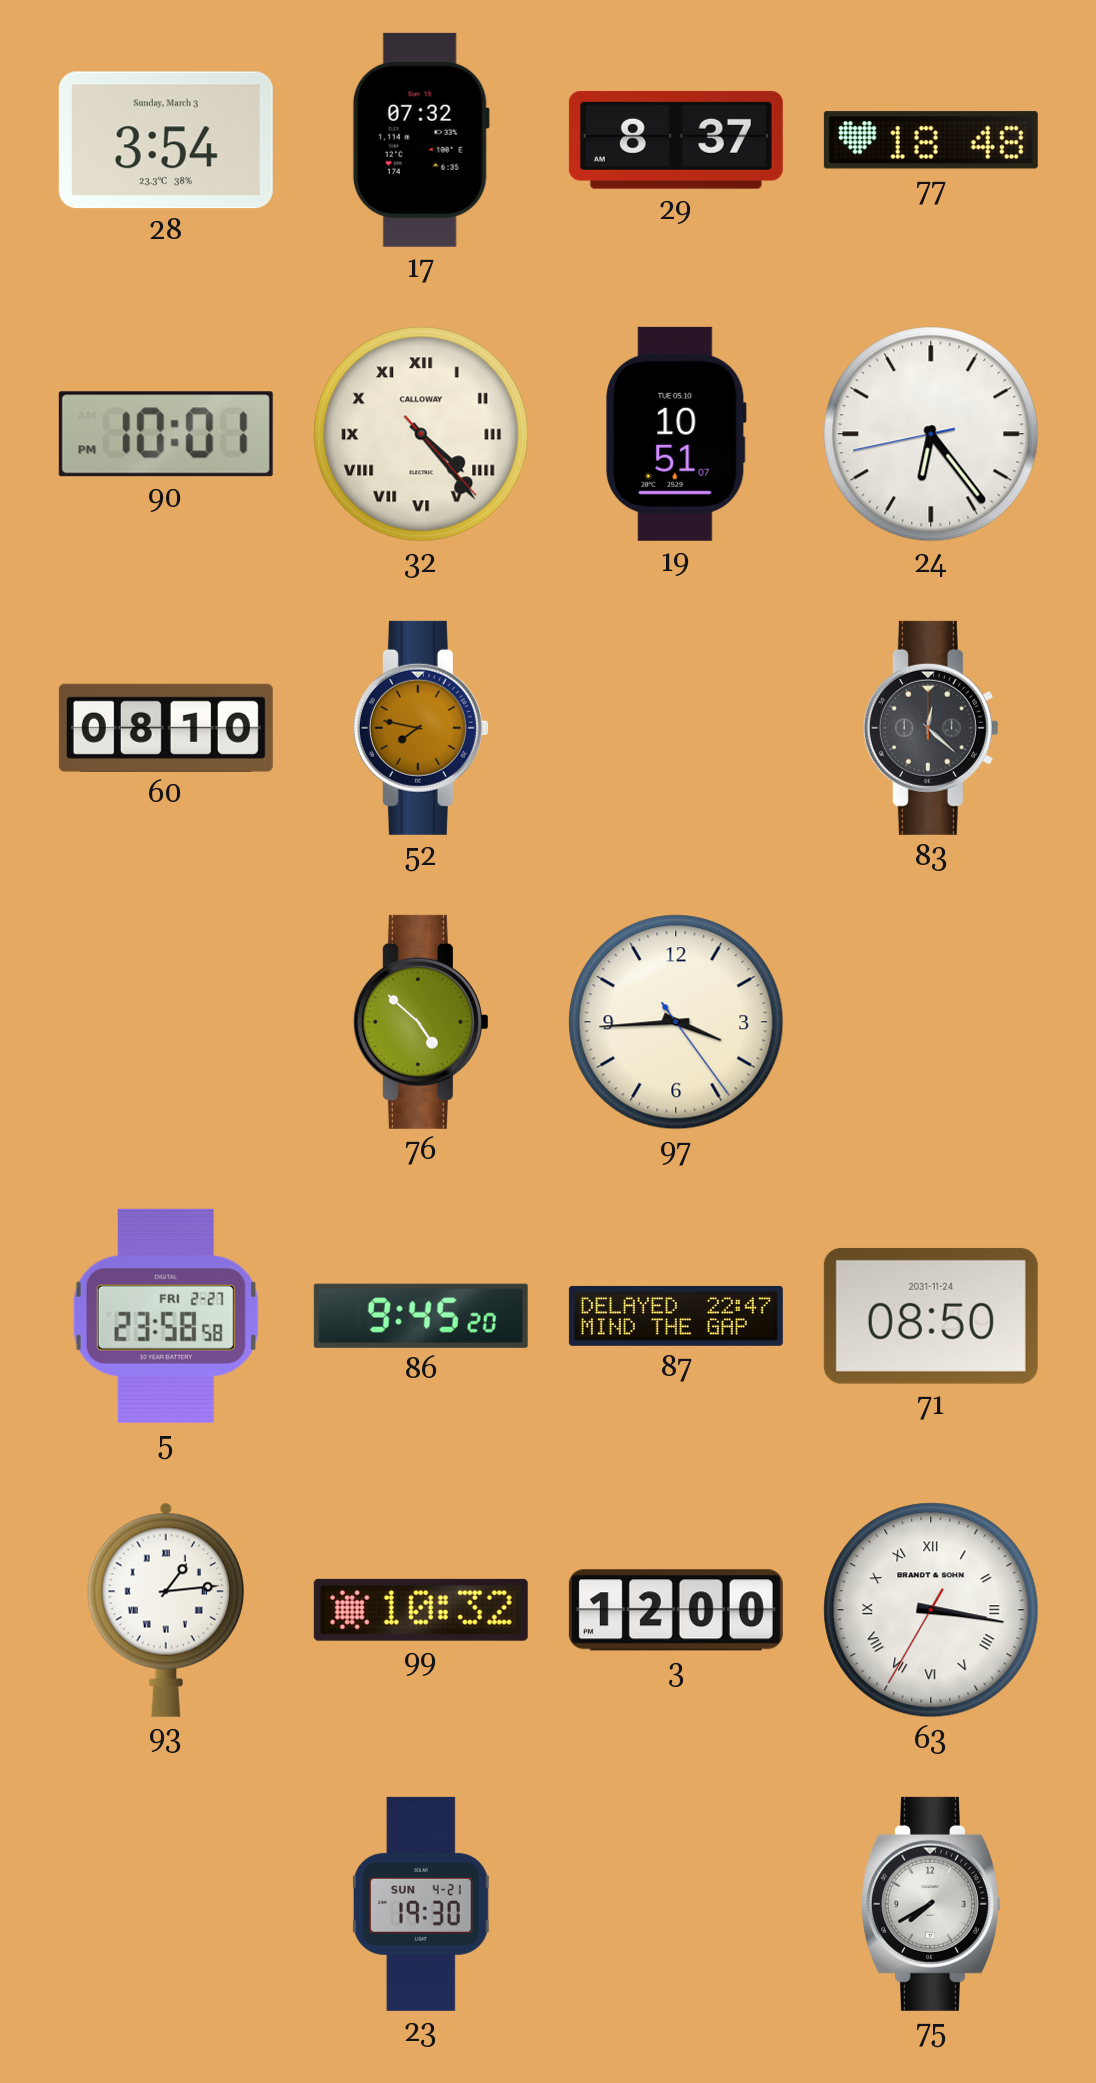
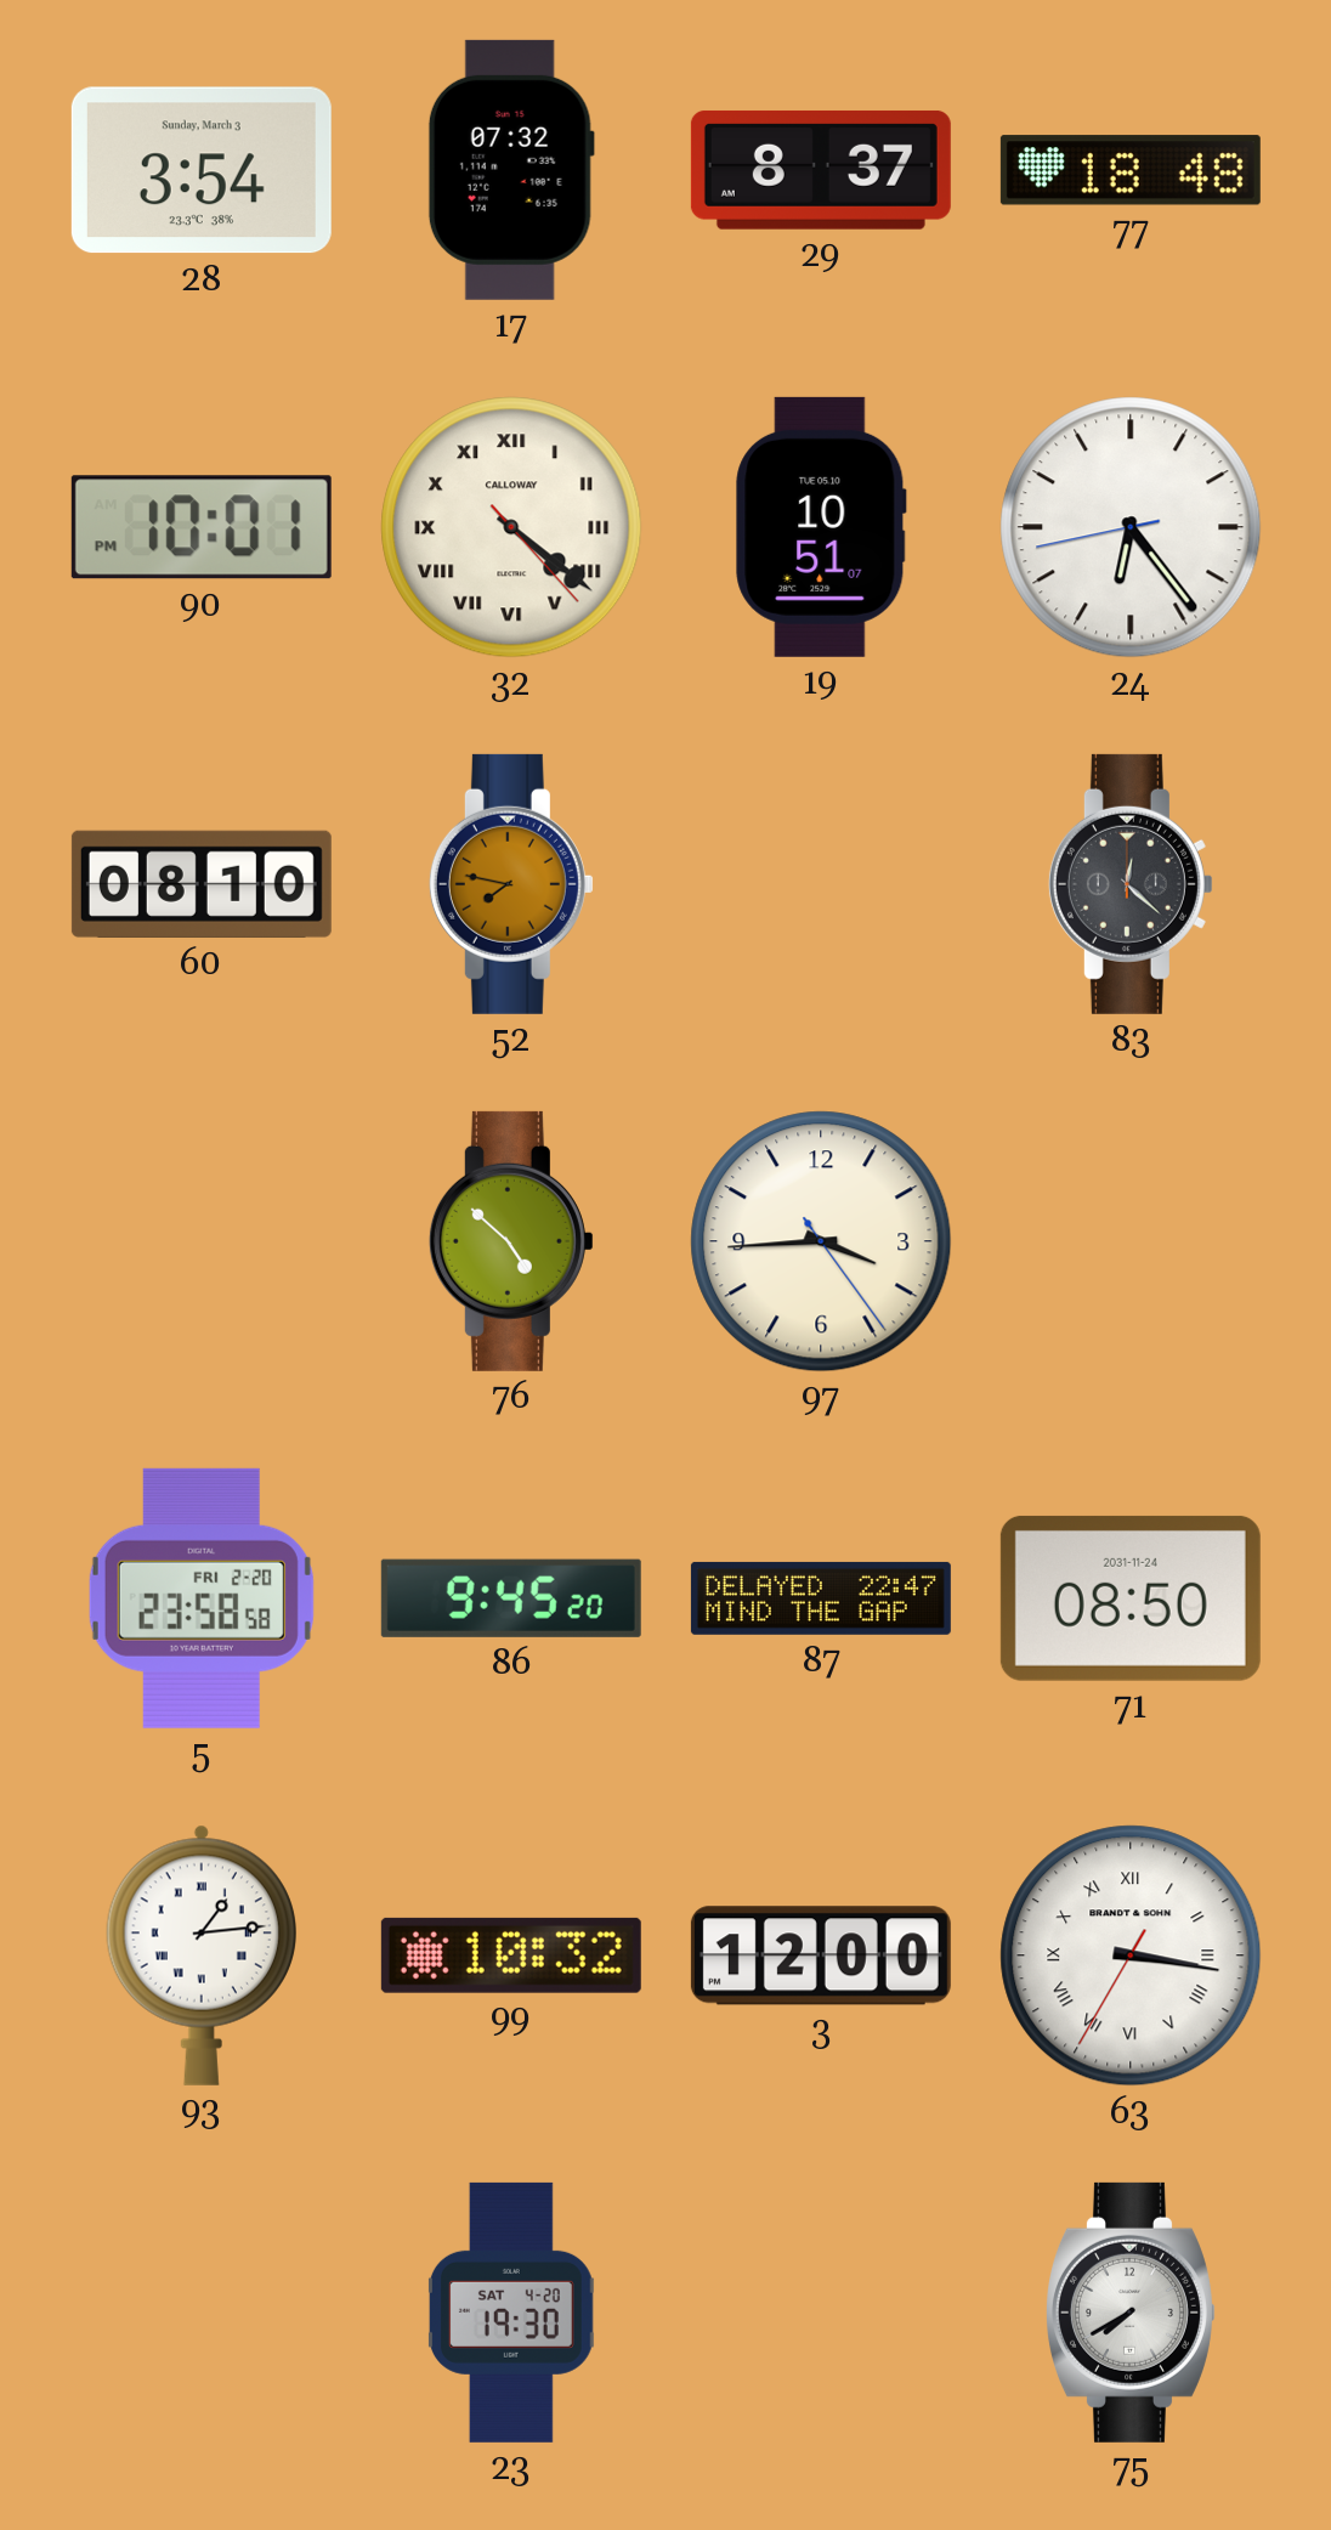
32: 4:23 -> 4:21
5 date: FRI 2-27 -> FRI 2-20
23 date: SUN 4-21 -> SAT 4-20
